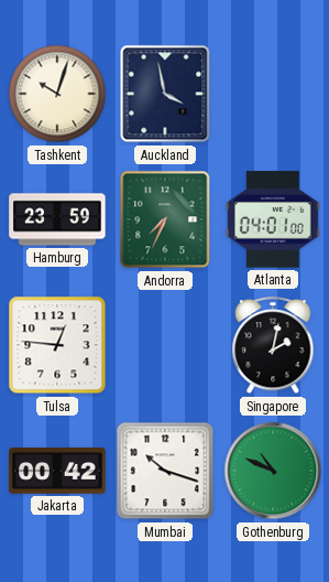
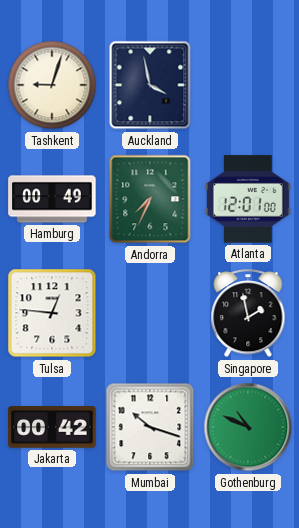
Tashkent: 10:03 -> 9:03
Hamburg: 23:59 -> 00:49
Atlanta: 04:01 -> 12:01
Singapore: 2:02 -> 1:58
